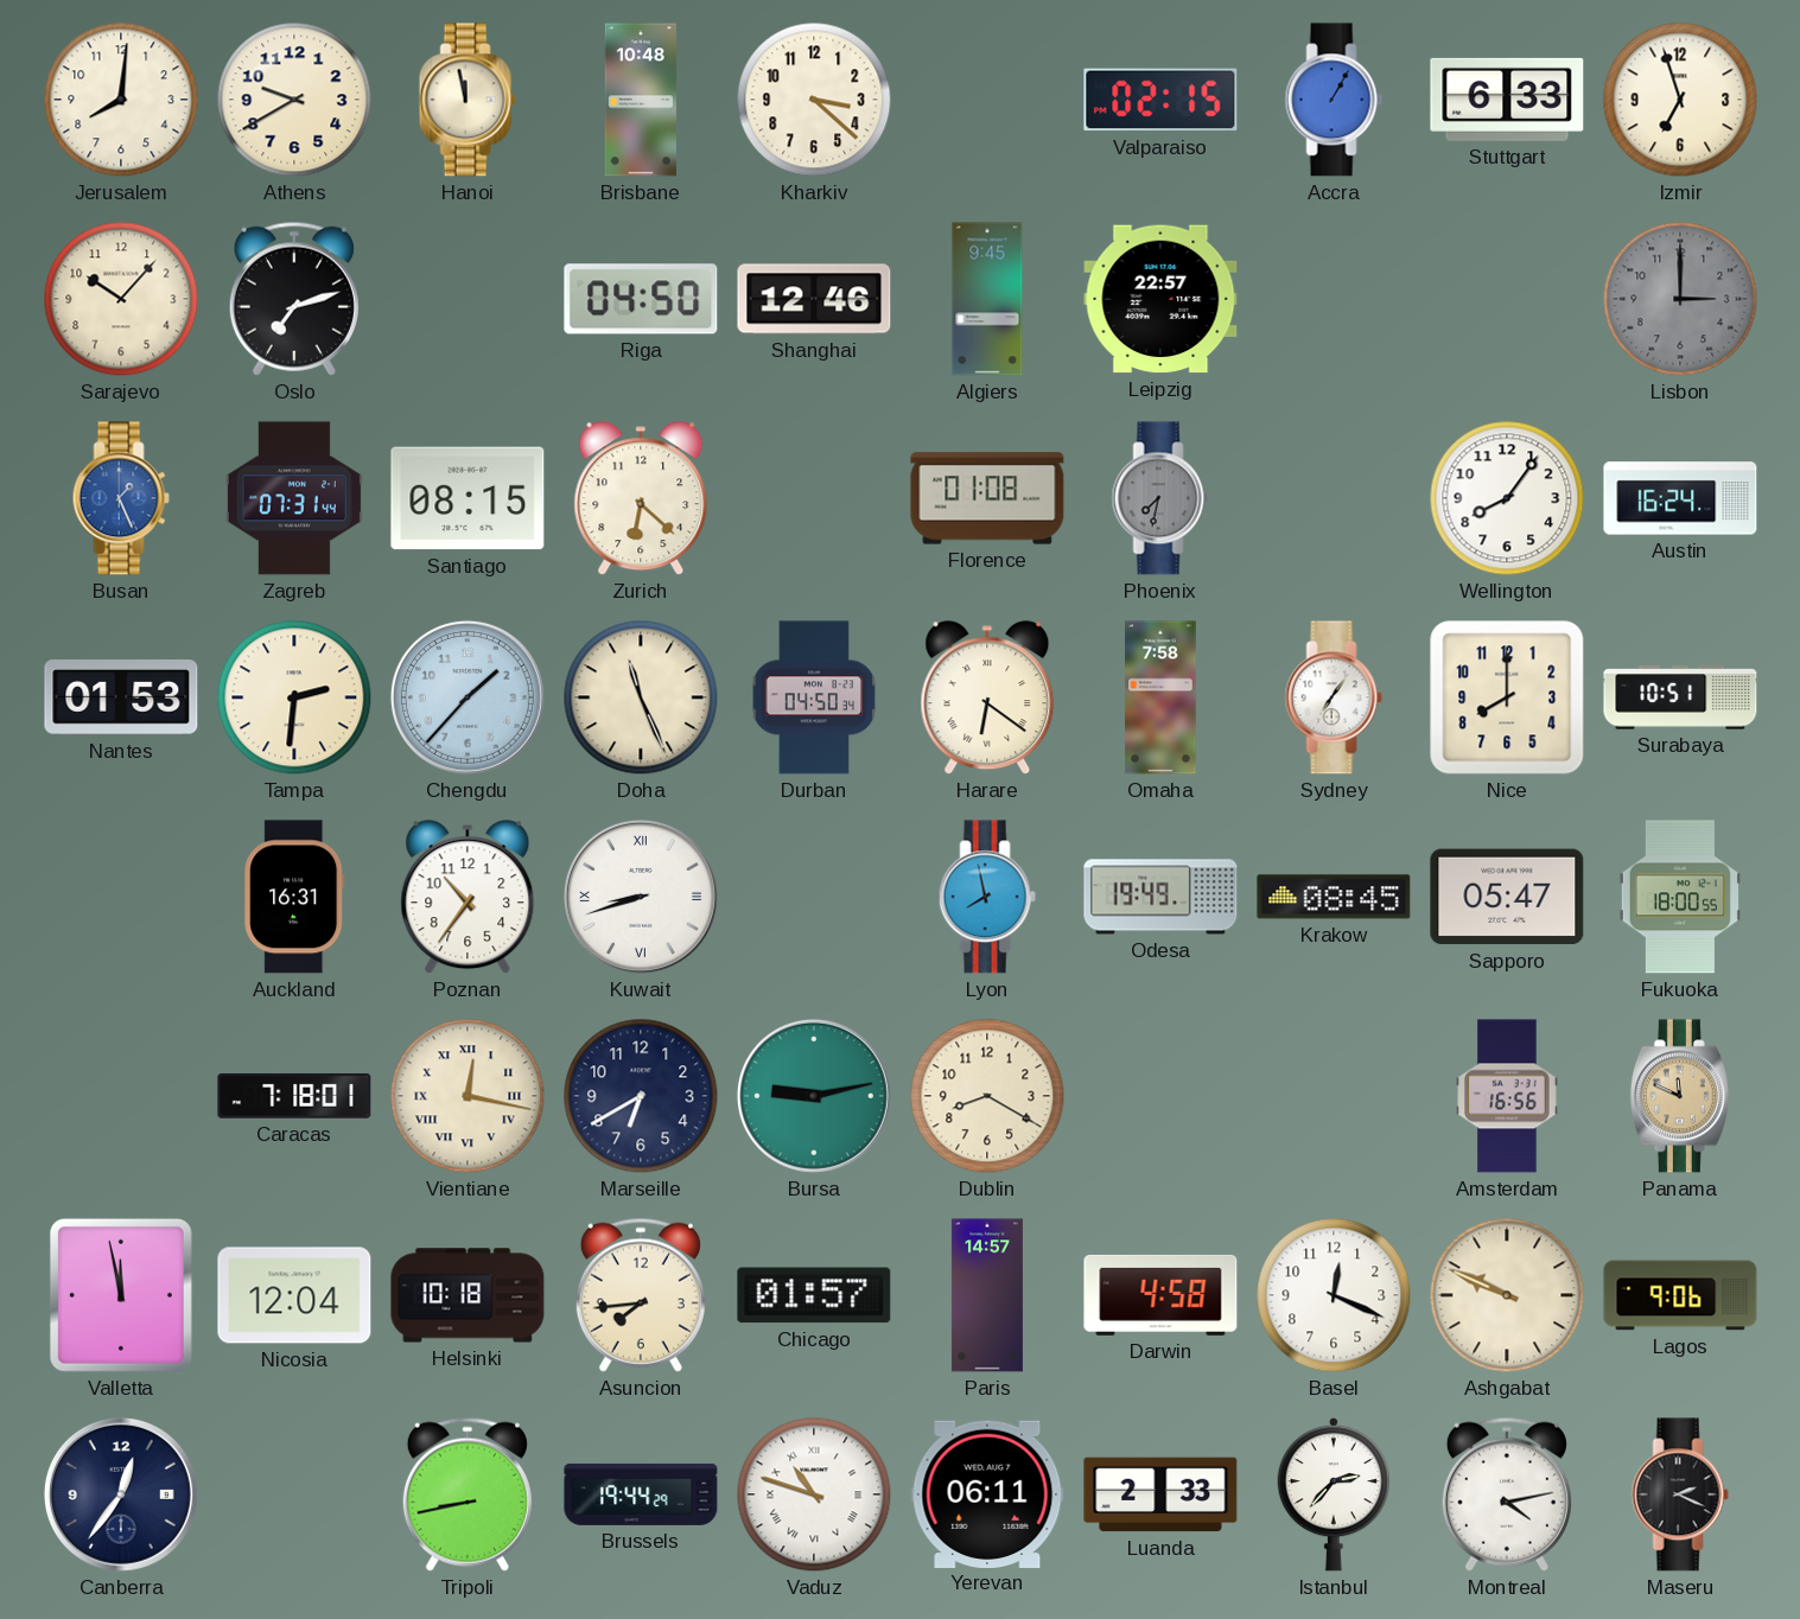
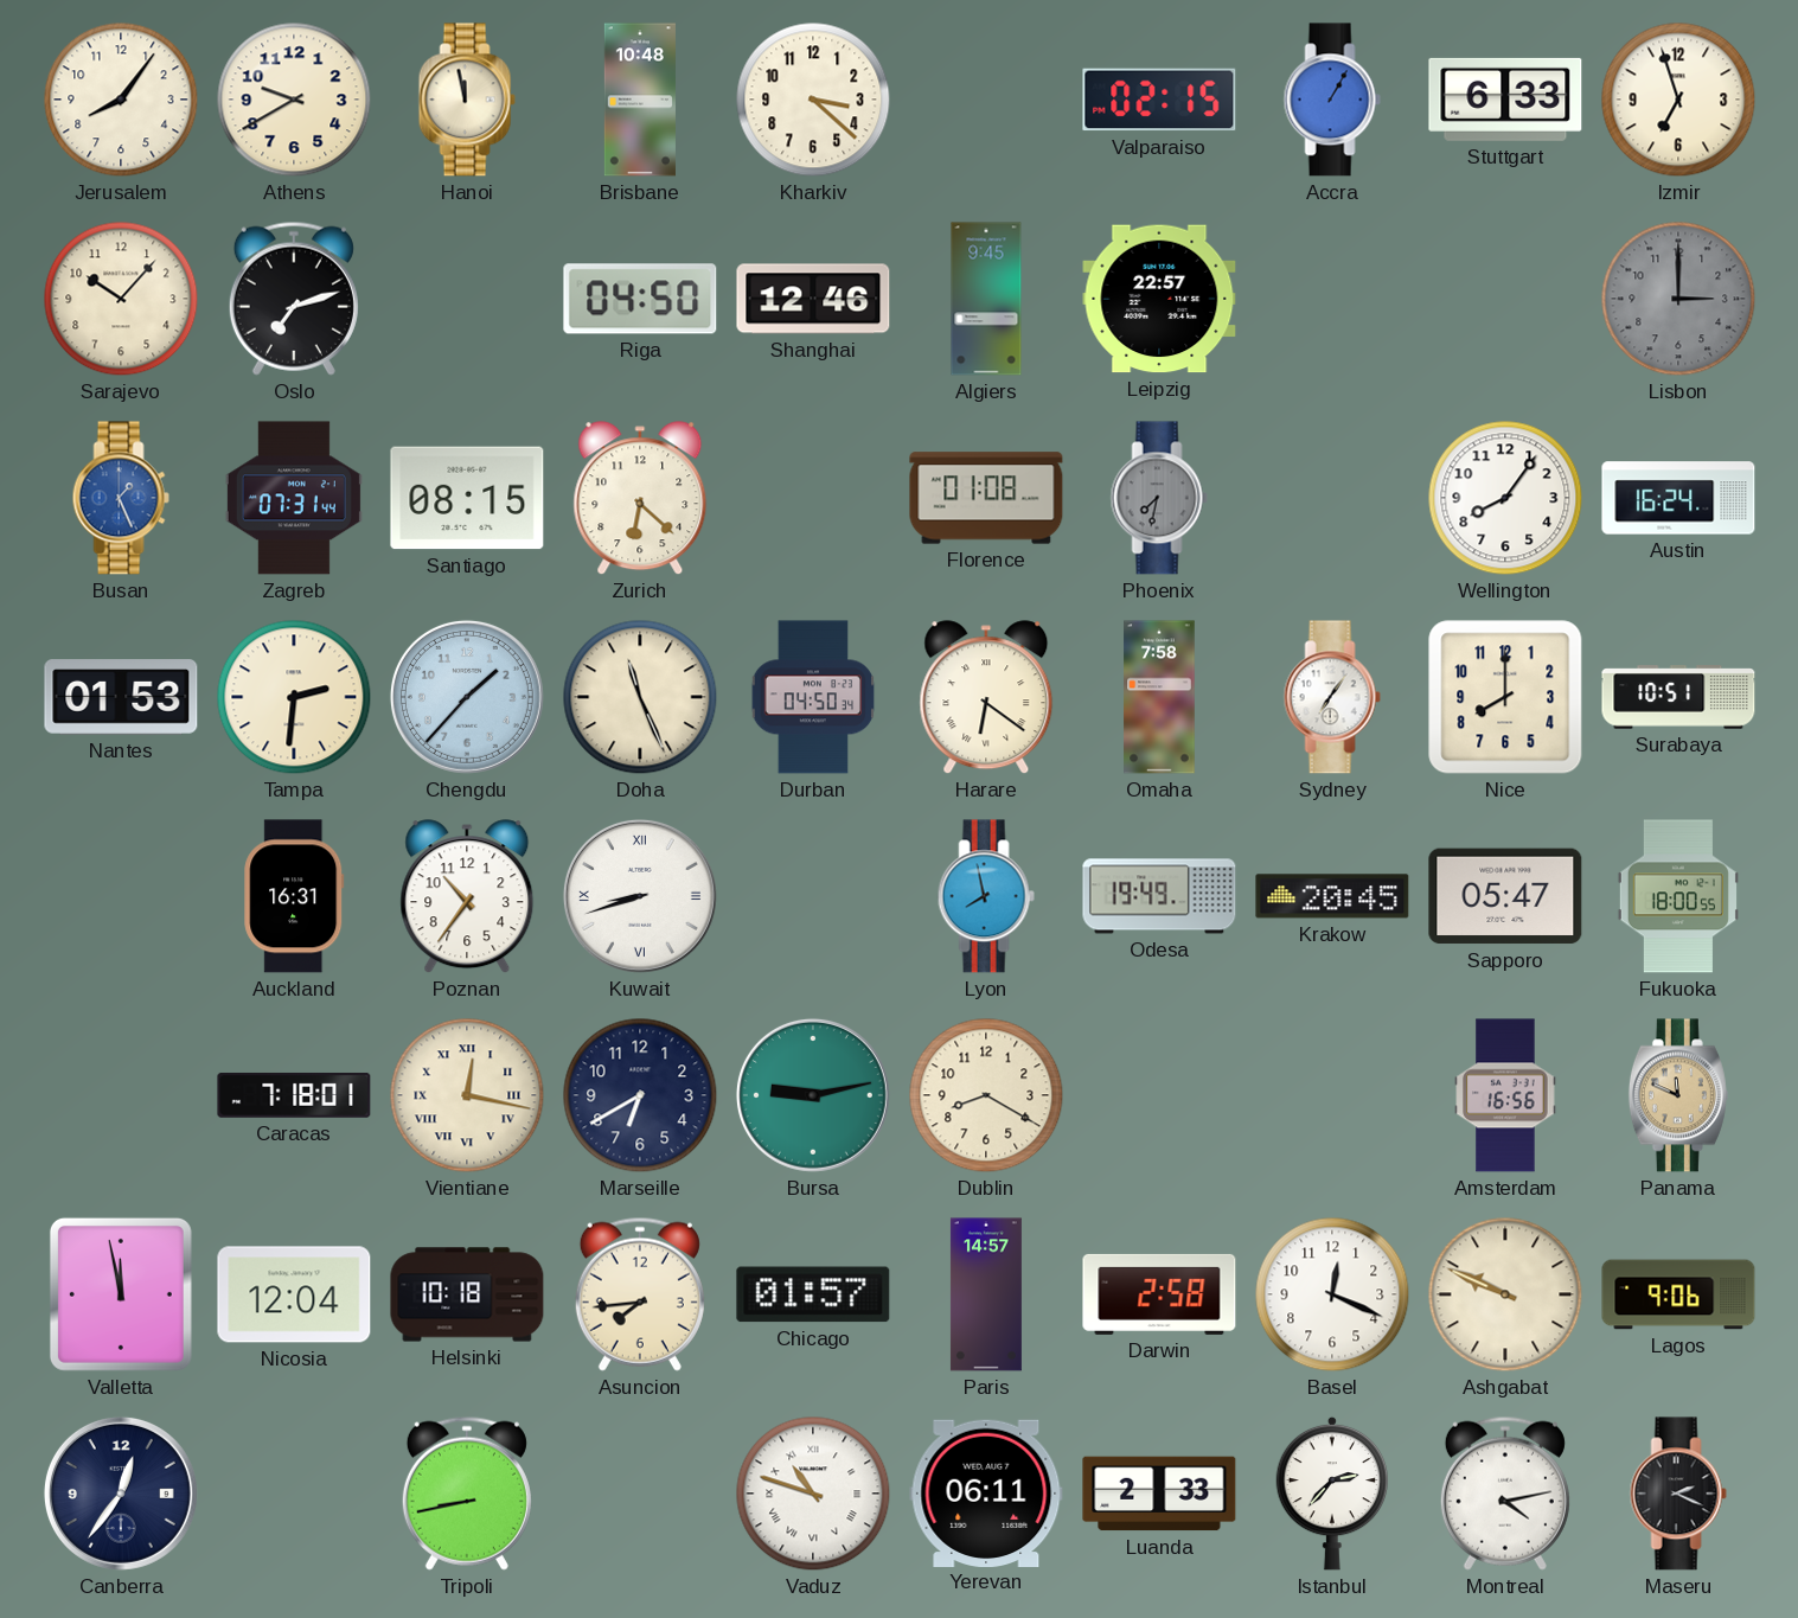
Jerusalem: 8:01 -> 8:06
Krakow: 08:45 -> 20:45
Darwin: 4:58 -> 2:58
Brussels: 19:44 -> none
